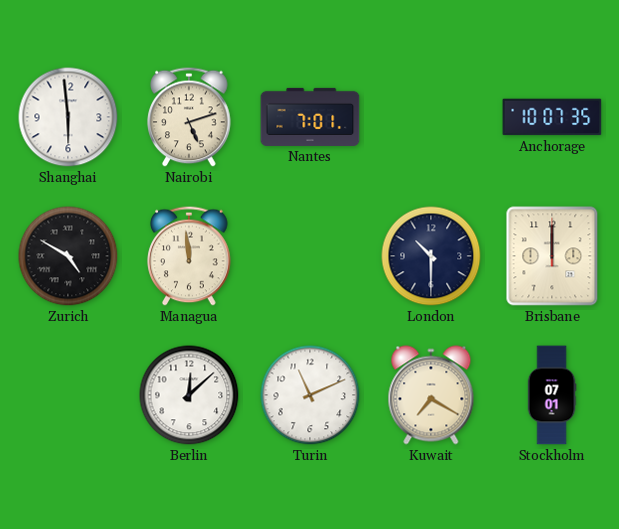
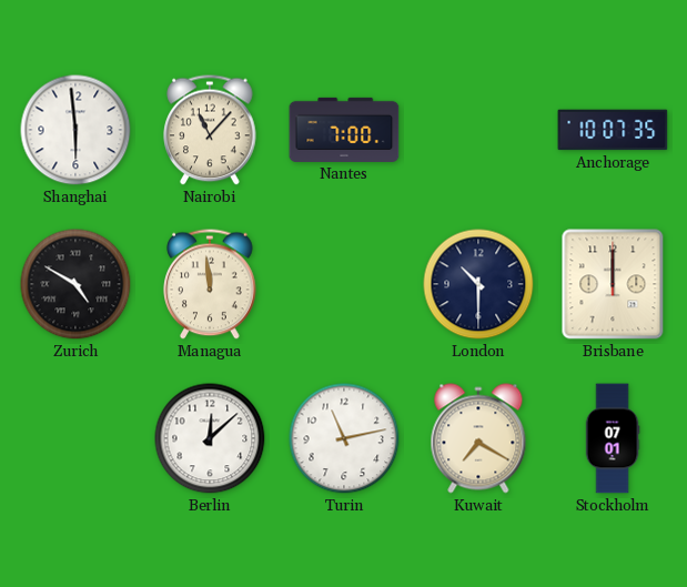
Nairobi: 5:12 -> 11:07
Nantes: 7:01 -> 7:00
Turin: 11:11 -> 11:13
